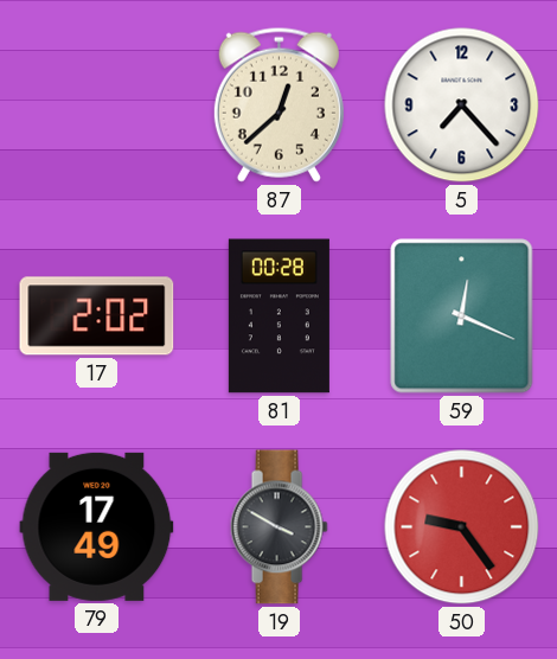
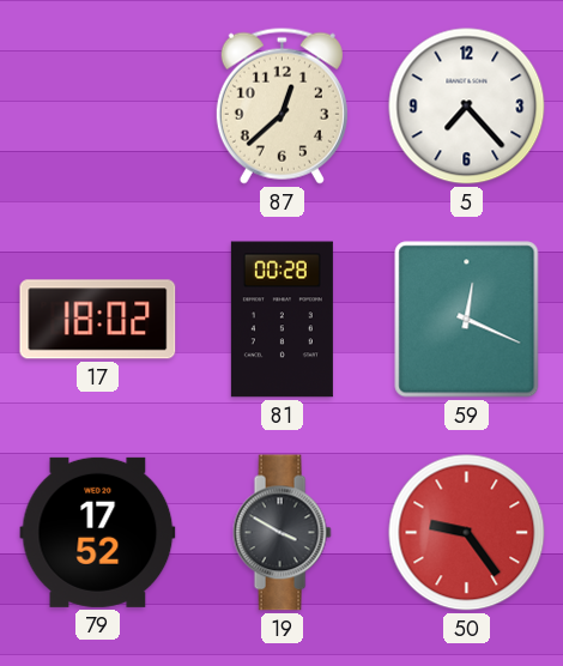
17: 2:02 -> 18:02
79: 17:49 -> 17:52
